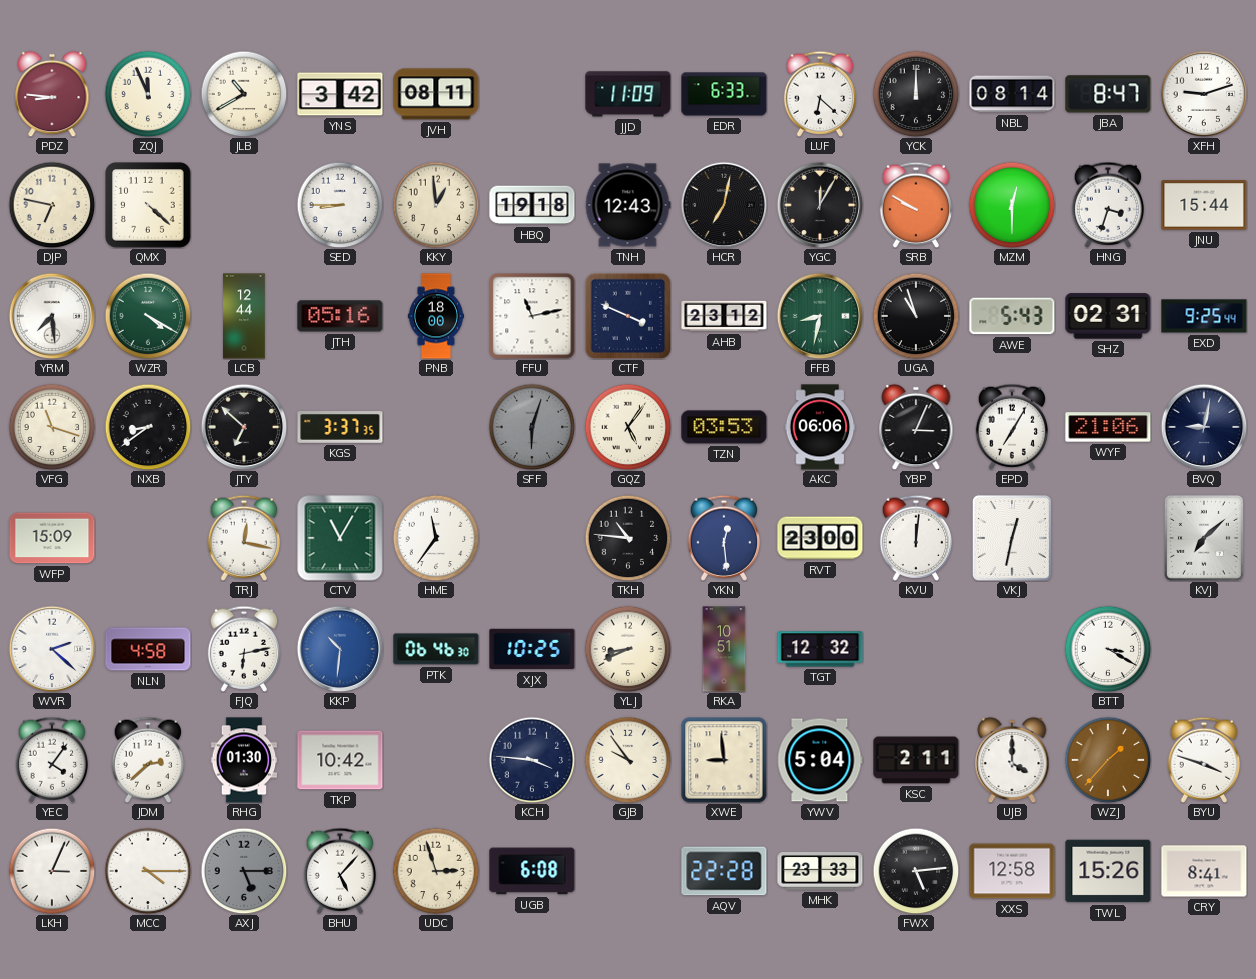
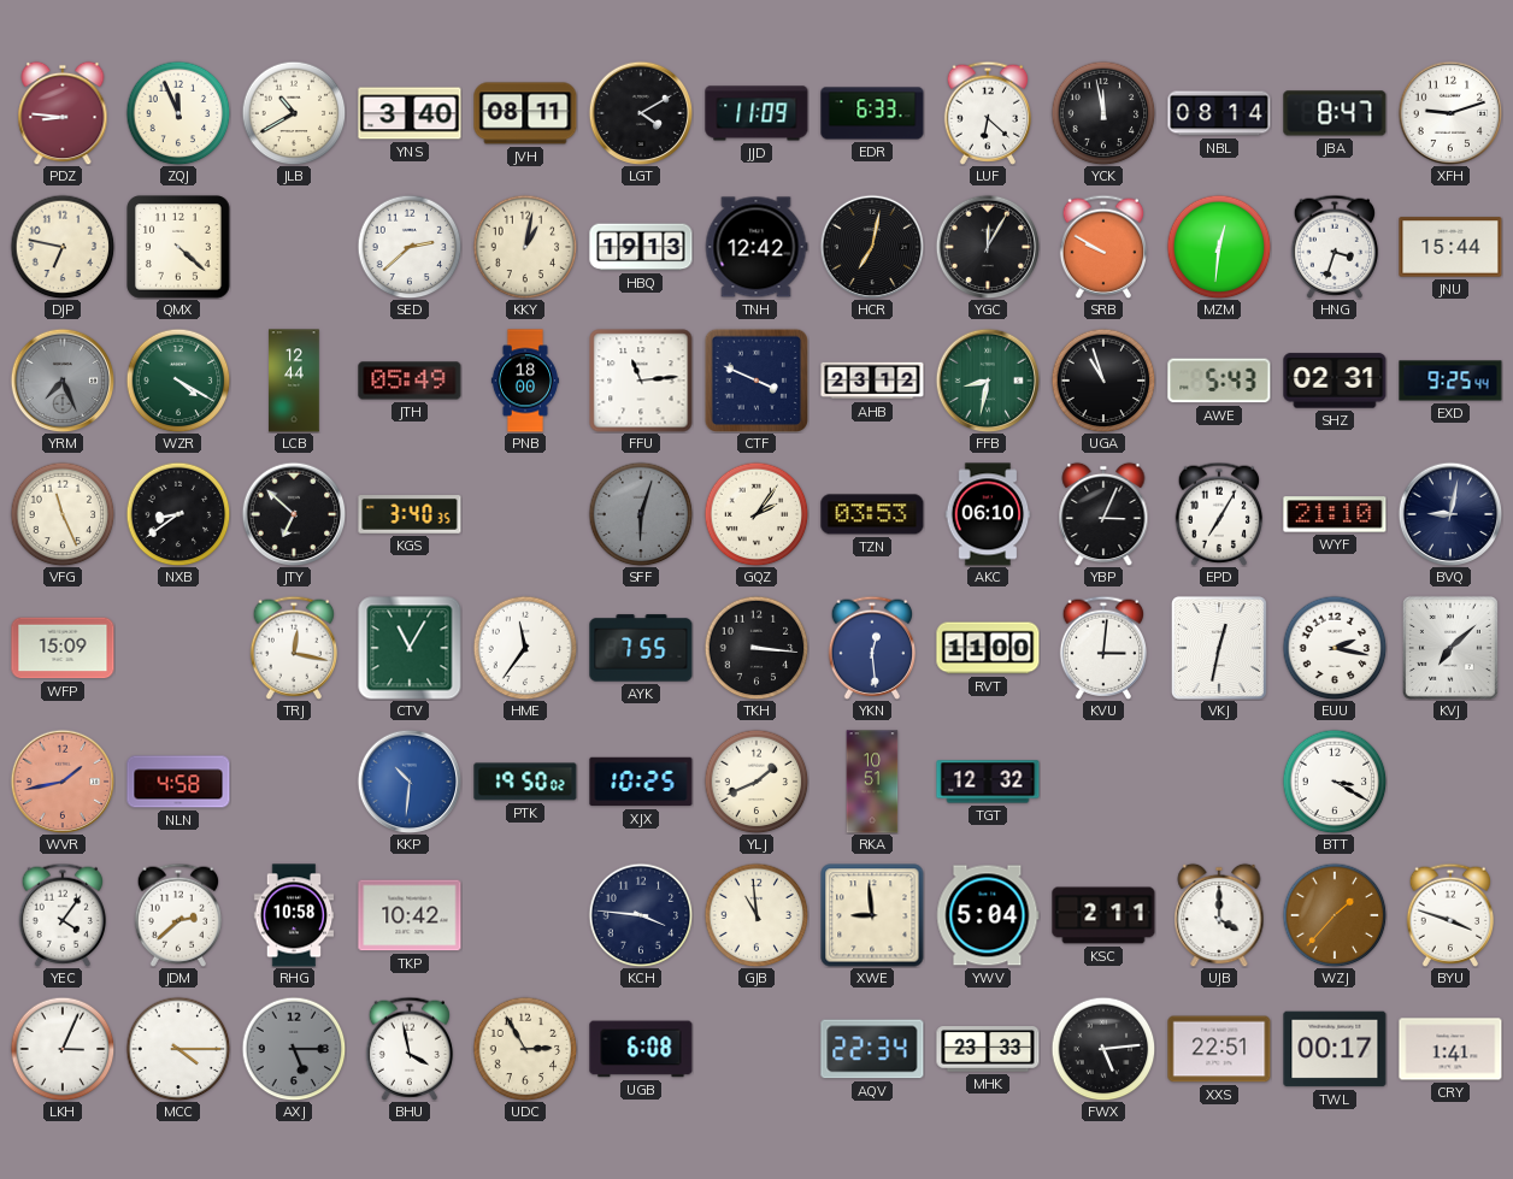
YNS: 3:42 -> 3:40
LGT: none -> 4:10
YCK: 12:00 -> 11:58
SED: 8:45 -> 2:38
KKY: 12:59 -> 1:02
HBQ: 19:18 -> 19:13
TNH: 12:43 -> 12:42
MZM: 12:30 -> 12:31
YRM: 7:29 -> 7:26
YRM dial: white -> grey
JTH: 05:16 -> 05:49
FFU: 11:13 -> 11:14
VFG: 11:18 -> 11:26
KGS: 3:37 -> 3:40
GQZ: 5:06 -> 2:06
AKC: 06:06 -> 06:10
WYF: 21:06 -> 21:10
AYK: none -> 7:55
TKH: 10:46 -> 3:16
RVT: 23:00 -> 11:00
KVU: 12:01 -> 3:01
EUU: none -> 2:17
WVR: 2:22 -> 1:43
WVR dial: white -> salmon
FJQ: 6:13 -> none
PTK: 06:46 -> 19:50
YLJ: 8:41 -> 1:41
RHG: 01:30 -> 10:58
GJB: 9:54 -> 10:59
BHU: 5:07 -> 3:58
UDC: 2:57 -> 2:55
AQV: 22:28 -> 22:34
XXS: 12:58 -> 22:51
TWL: 15:26 -> 00:17
CRY: 8:41 -> 1:41
